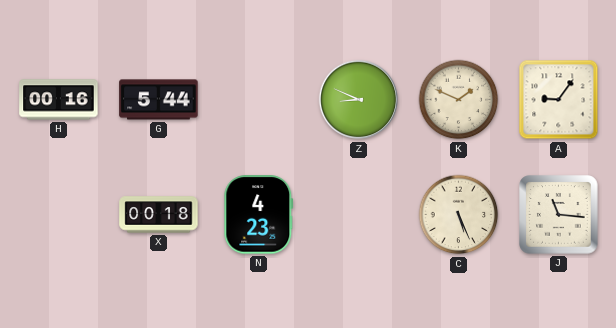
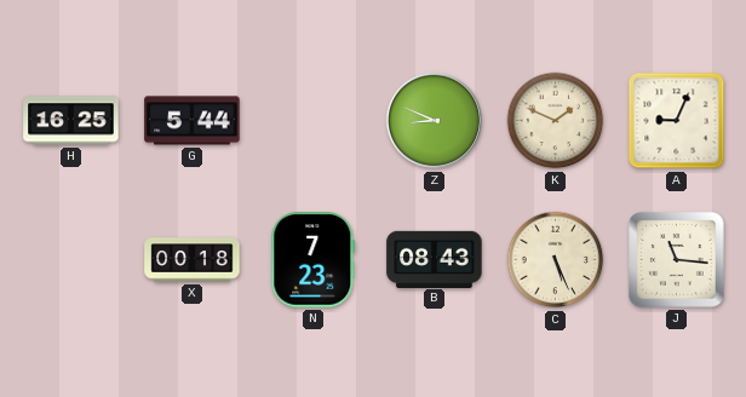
H: 00:16 -> 16:25
A: 9:06 -> 9:04
N: 4:23 -> 7:23
B: none -> 08:43
